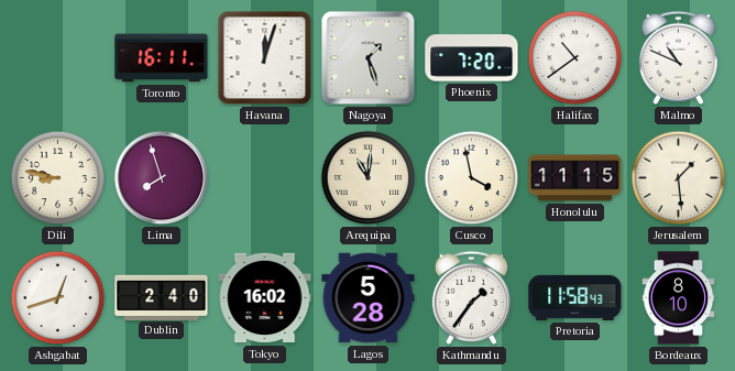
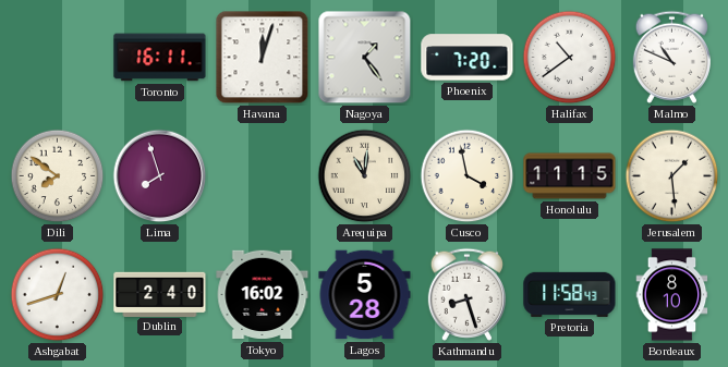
Nagoya: 1:27 -> 1:24
Dili: 8:47 -> 7:51
Kathmandu: 1:36 -> 8:27
